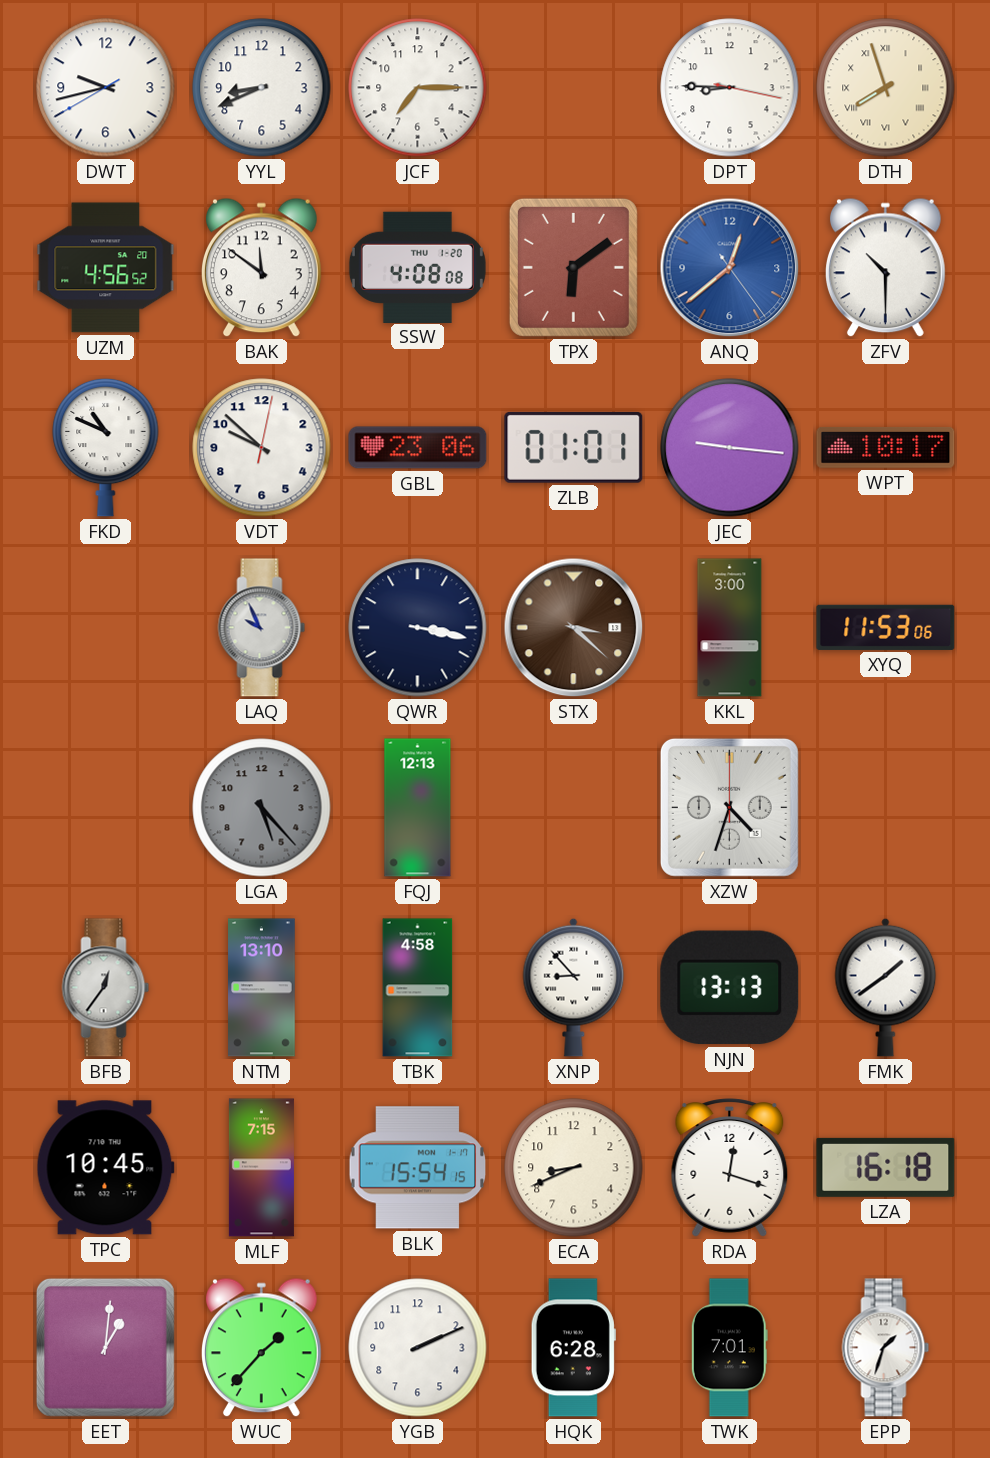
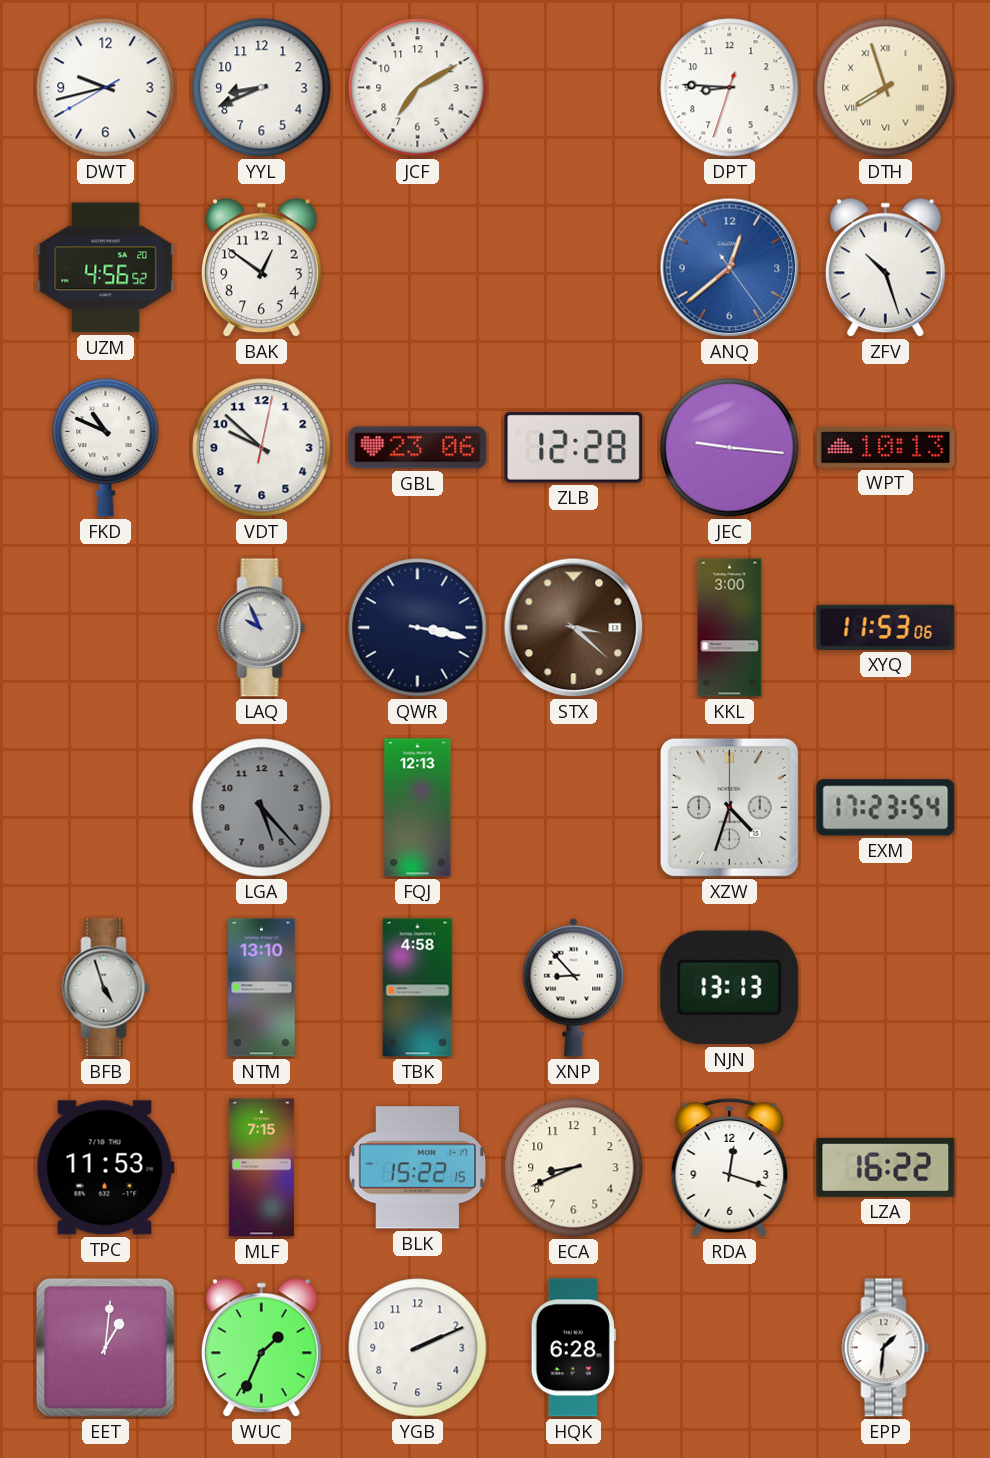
JCF: 7:15 -> 7:10
DPT: 8:45:17 -> 8:45:33
BAK: 11:51 -> 12:51
SSW: 4:08 -> none
TPX: 6:09 -> none
ZFV: 10:30 -> 10:27
ZLB: 01:01 -> 12:28
WPT: 10:17 -> 10:13
EXM: none -> 17:23
BFB: 12:36 -> 4:57
FMK: 1:39 -> none
TPC: 10:45 -> 11:53
BLK: 15:54 -> 15:22
LZA: 16:18 -> 16:22
WUC: 1:37 -> 1:34
TWK: 7:01 -> none
EPP: 1:33 -> 1:31
